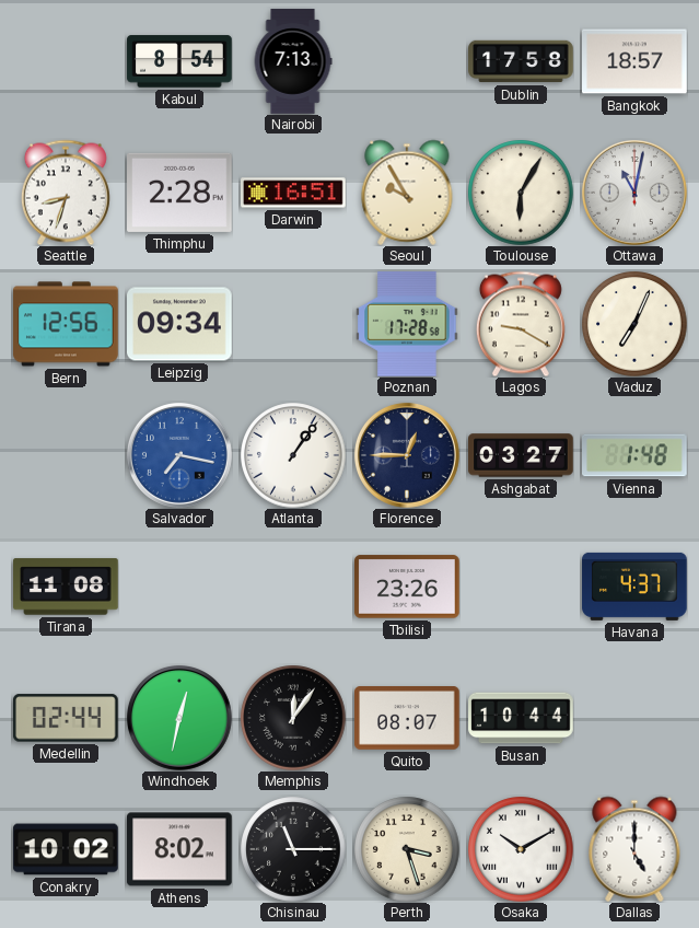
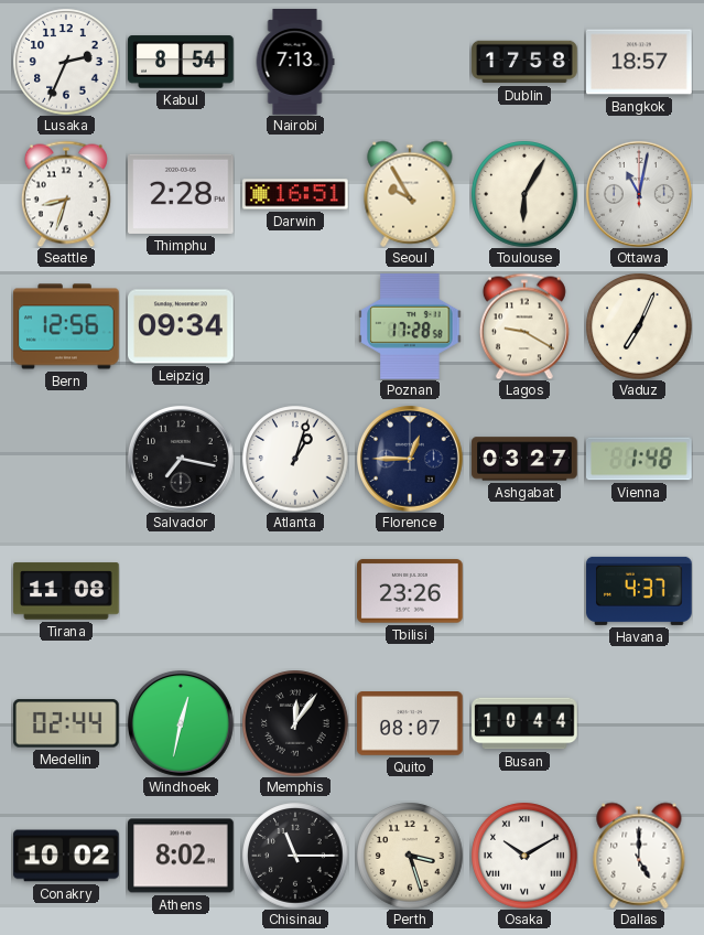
Lusaka: none -> 2:34
Salvador dial: blue -> black
Atlanta: 1:06 -> 1:03
